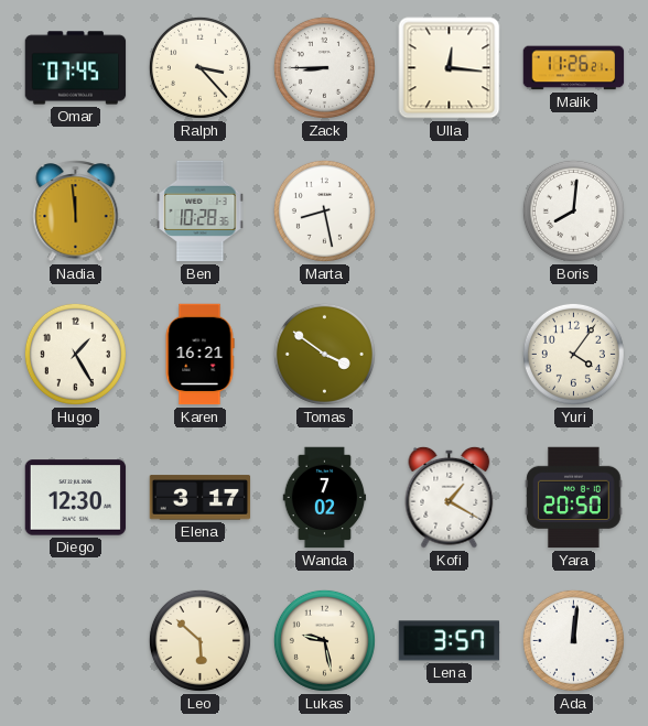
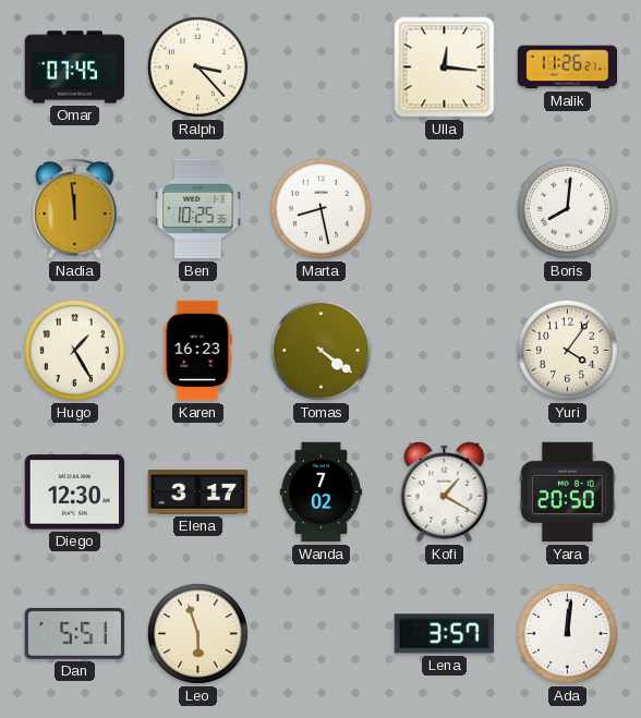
Zack: 8:45 -> none
Ben: 10:28 -> 10:25
Karen: 16:21 -> 16:23
Tomas: 3:51 -> 4:21
Dan: none -> 5:51
Leo: 5:52 -> 5:57
Lukas: 9:28 -> none
